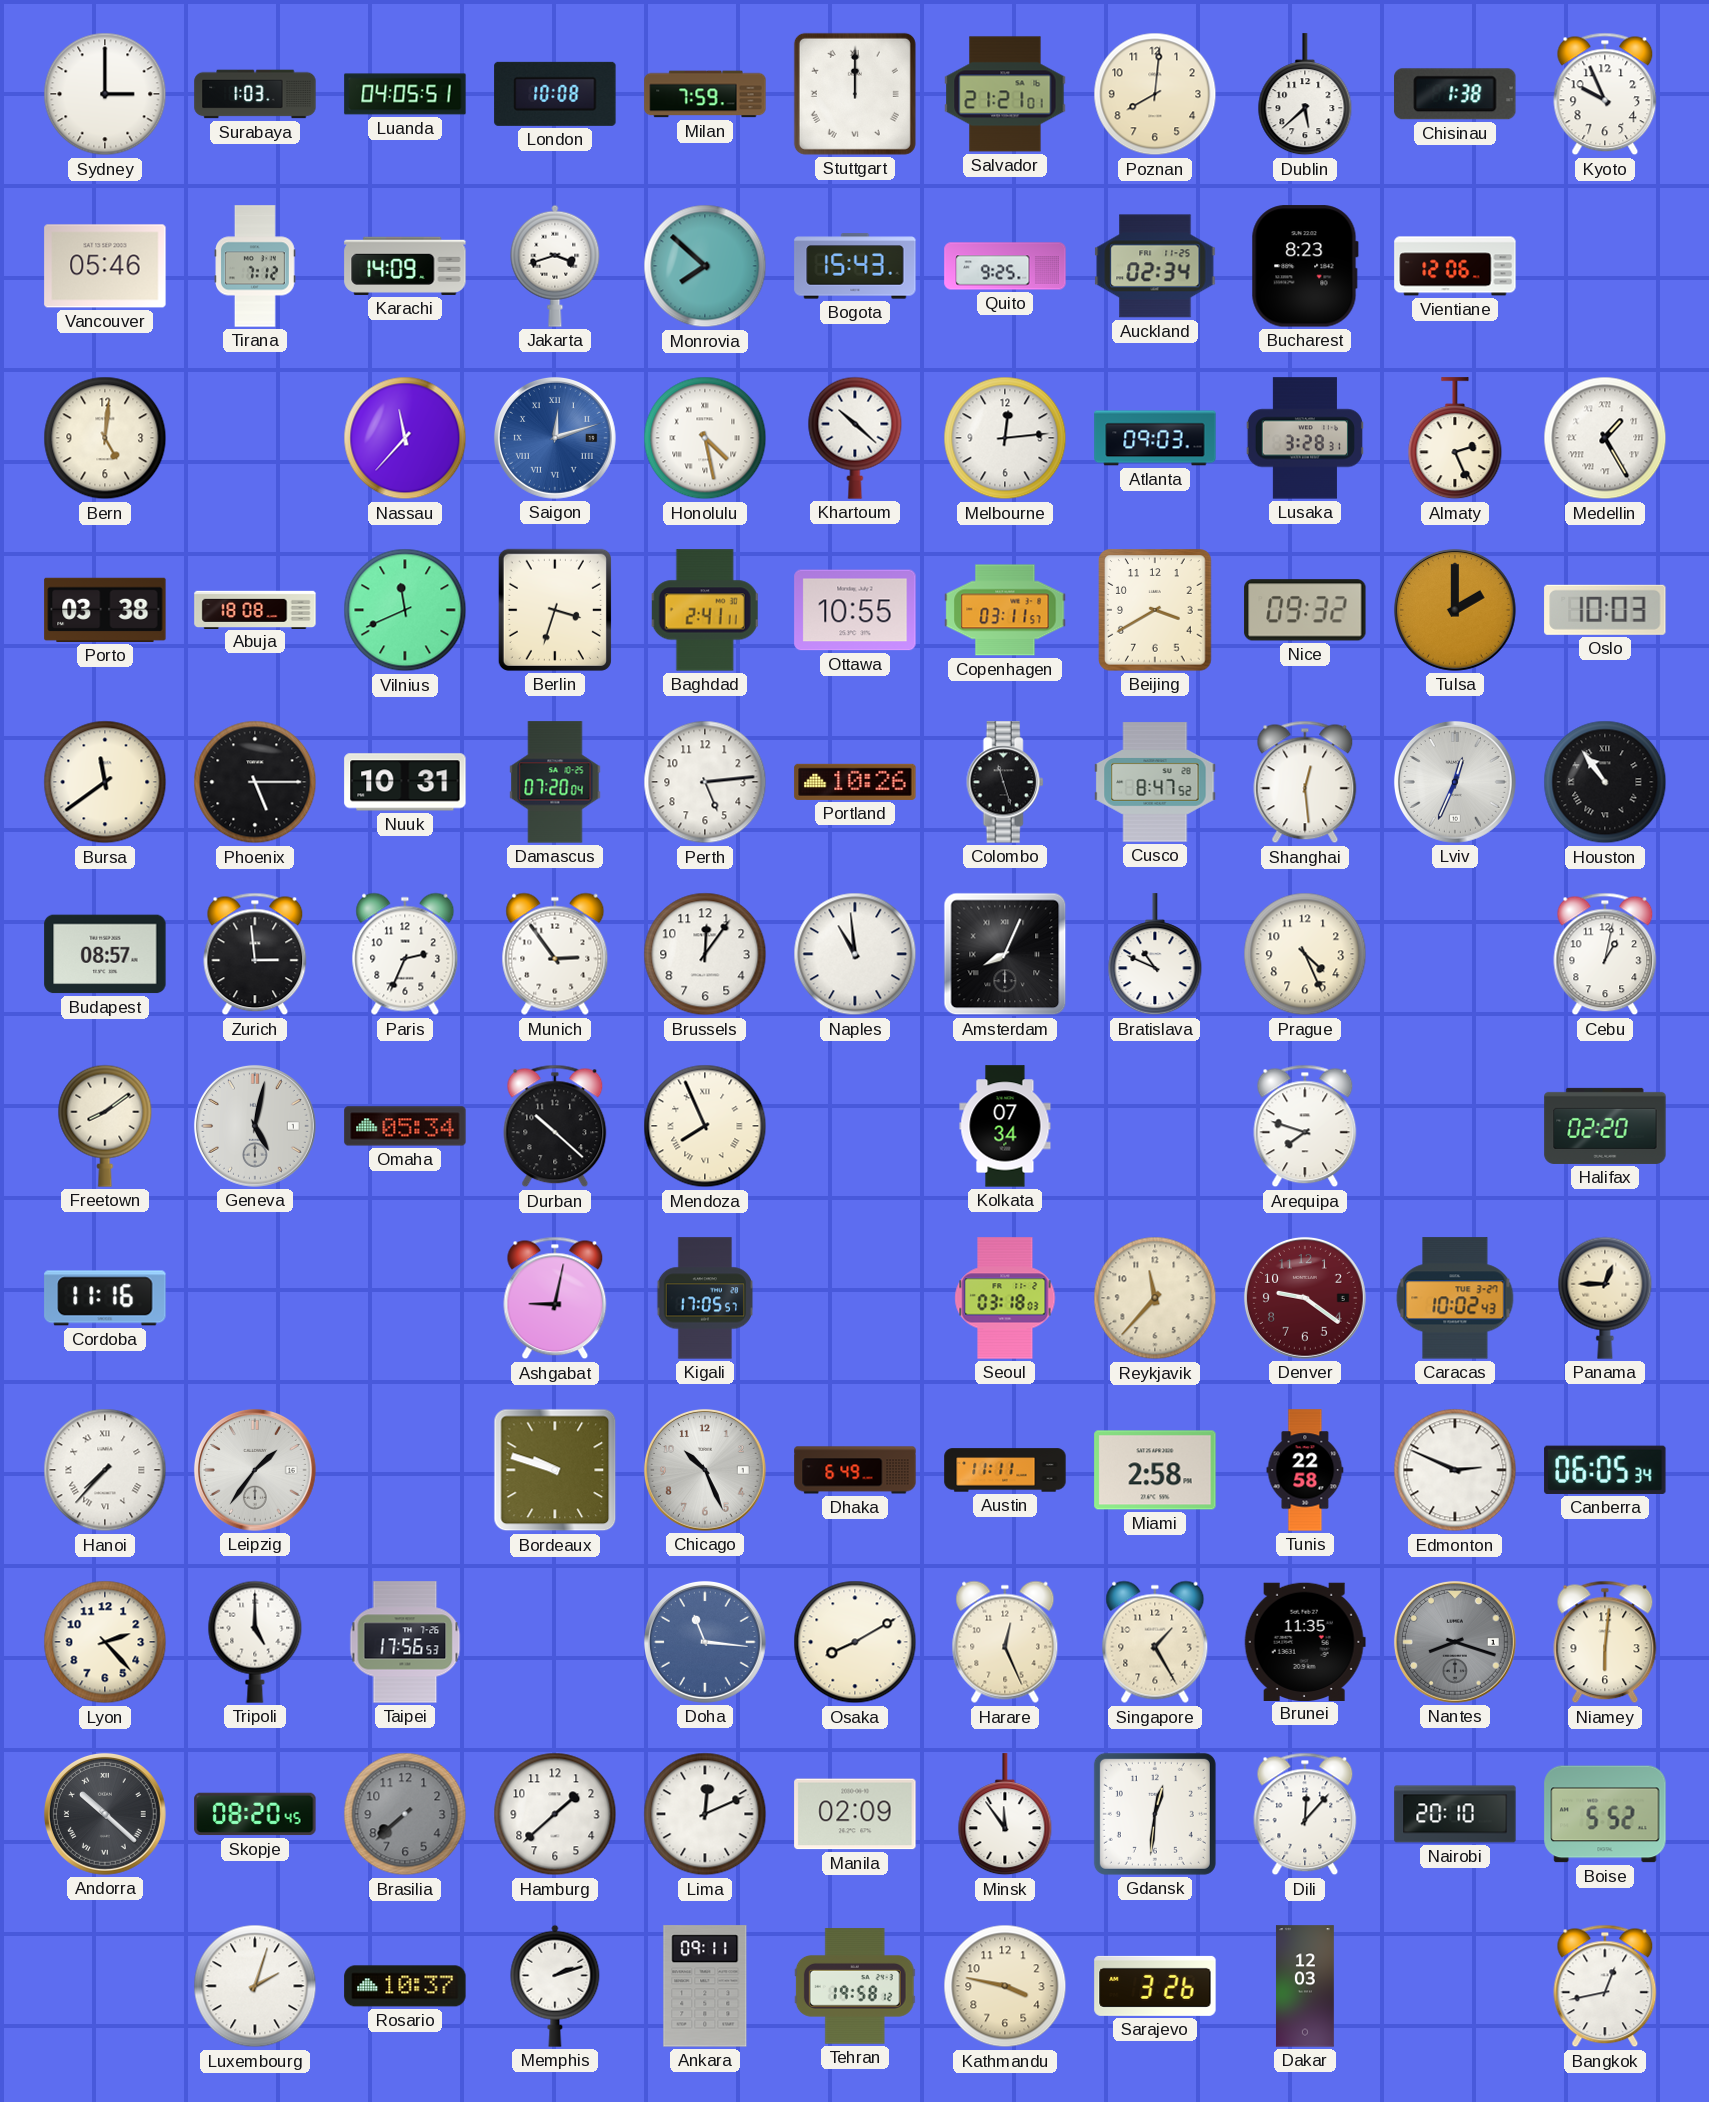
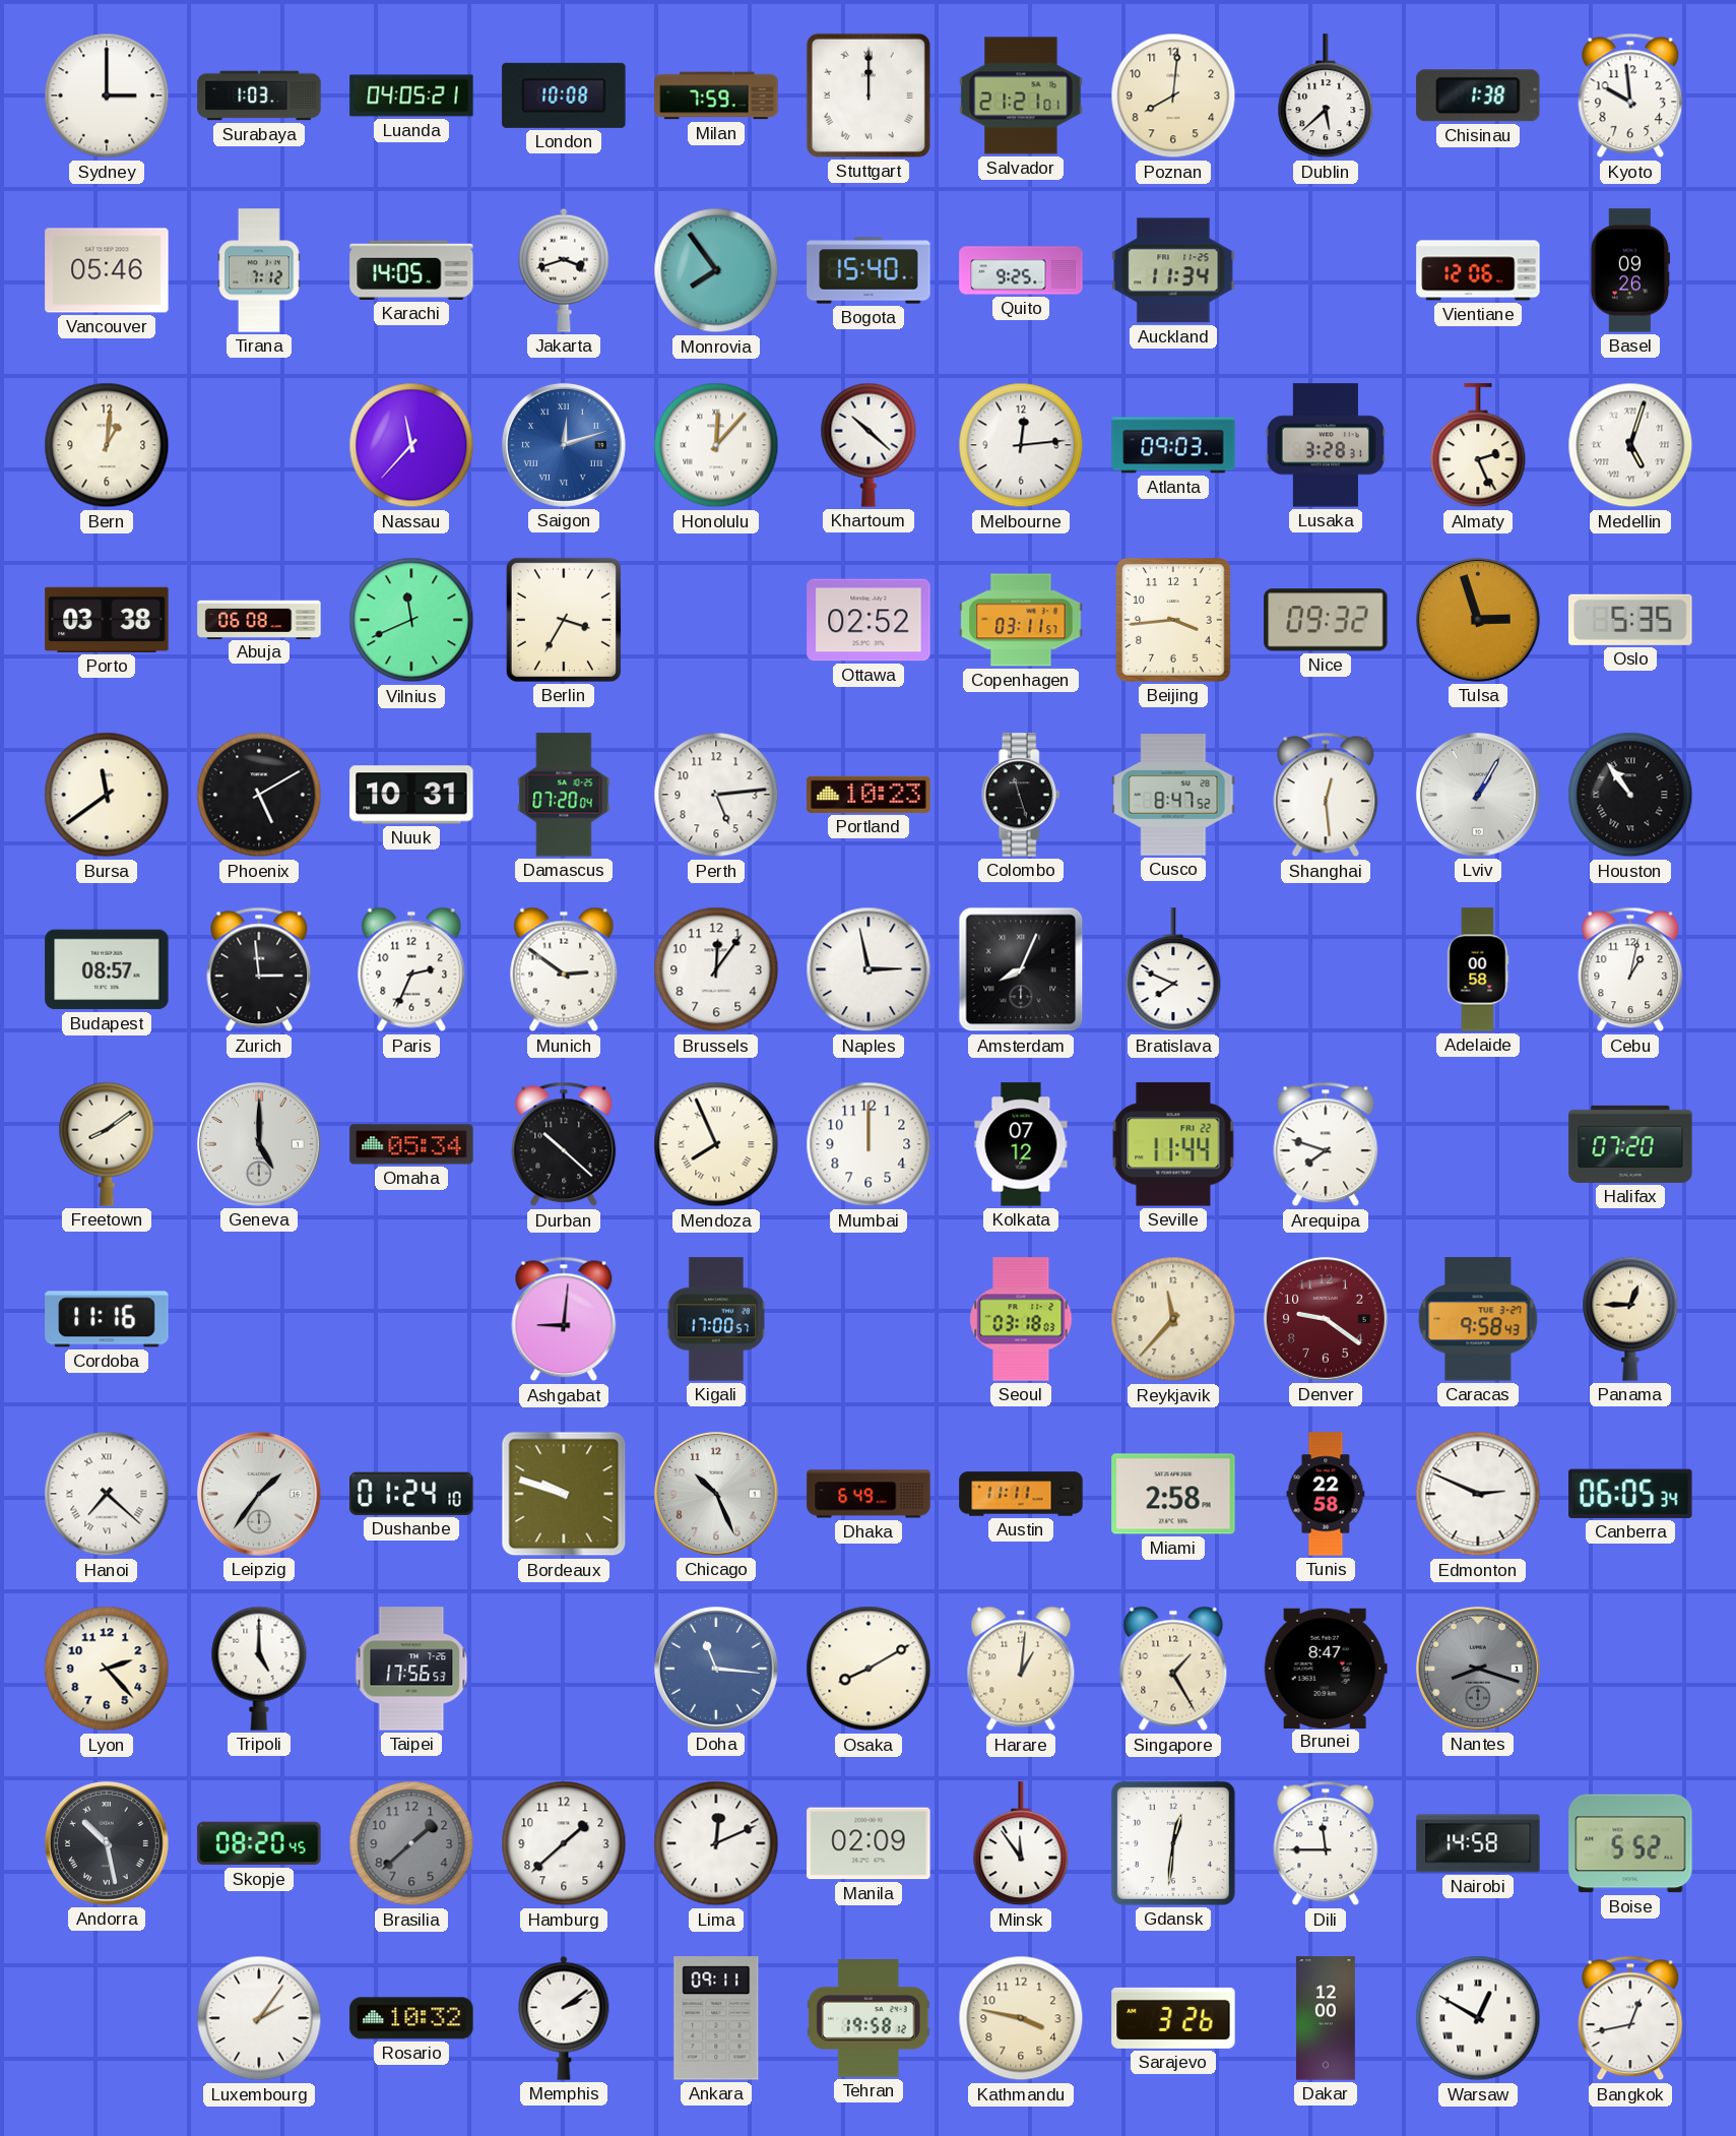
Luanda: 04:05:51 -> 04:05:21
Kyoto: 9:56 -> 9:59
Karachi: 14:09 -> 14:05
Monrovia: 7:52 -> 7:54
Bogota: 15:43 -> 15:40
Auckland: 02:34 -> 11:34
Bucharest: 8:23 -> none
Basel: none -> 09:26
Bern: 5:01 -> 1:01
Honolulu: 4:28 -> 12:07
Medellin: 1:25 -> 5:03
Abuja: 18:08 -> 06:08
Berlin: 3:33 -> 3:35
Baghdad: 2:41 -> none
Ottawa: 10:55 -> 02:52
Beijing: 3:40 -> 3:44
Tulsa: 2:00 -> 2:57
Oslo: 10:03 -> 5:35
Phoenix: 5:15 -> 5:10
Portland: 10:26 -> 10:23
Lviv: 12:34 -> 1:05
Munich: 2:54 -> 2:51
Naples: 10:59 -> 2:58
Bratislava: 10:49 -> 7:49
Prague: 4:26 -> none
Adelaide: none -> 00:58
Geneva: 5:02 -> 5:00
Mumbai: none -> 12:00
Kolkata: 07:34 -> 07:12
Seville: none -> 11:44
Halifax: 02:20 -> 07:20
Ashgabat: 9:02 -> 9:01
Kigali: 17:05 -> 17:00
Caracas: 10:02 -> 9:58
Hanoi: 7:37 -> 7:22
Dushanbe: none -> 01:24
Harare: 12:26 -> 1:01
Brunei: 11:35 -> 8:47
Niamey: 6:01 -> none
Andorra: 10:22 -> 10:28
Brasilia: 7:38 -> 1:38
Dili: 12:07 -> 11:45
Nairobi: 20:10 -> 14:58
Luxembourg: 2:03 -> 2:06
Rosario: 10:37 -> 10:32
Memphis: 2:12 -> 2:09
Dakar: 12:03 -> 12:00
Warsaw: none -> 12:50
